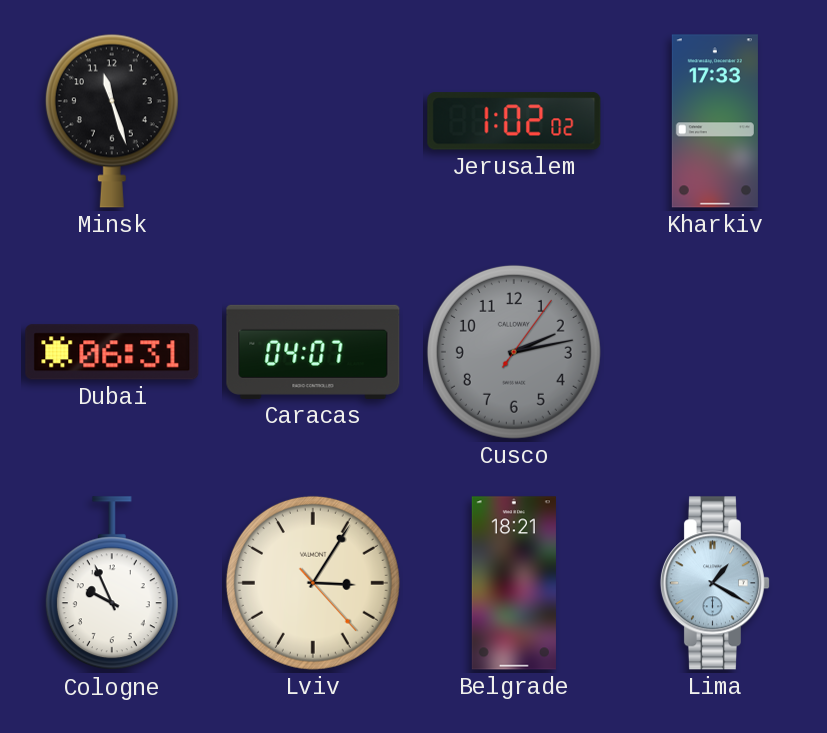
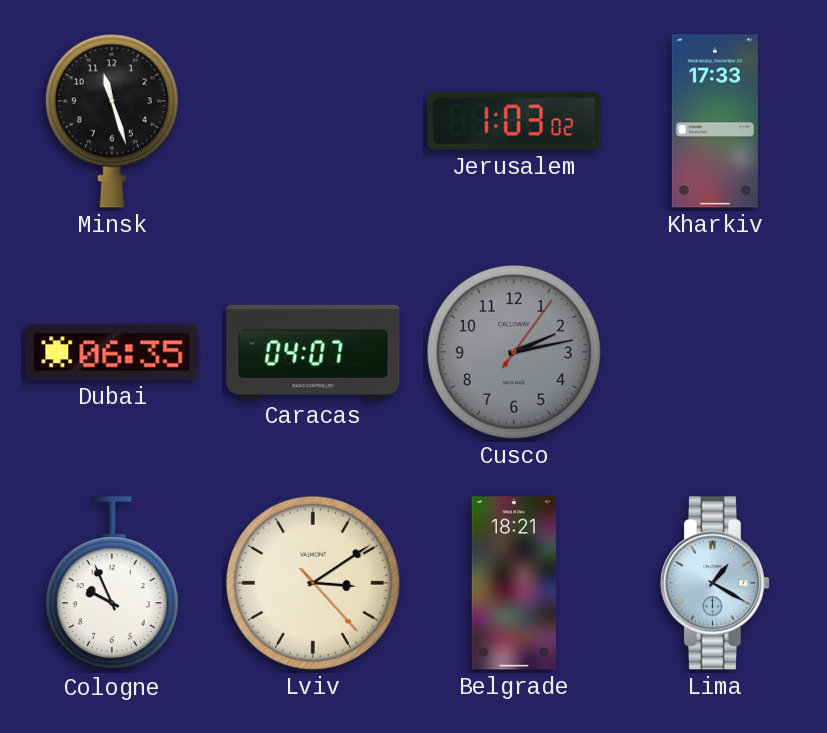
Jerusalem: 1:02 -> 1:03
Dubai: 06:31 -> 06:35
Lviv: 3:05 -> 3:09
